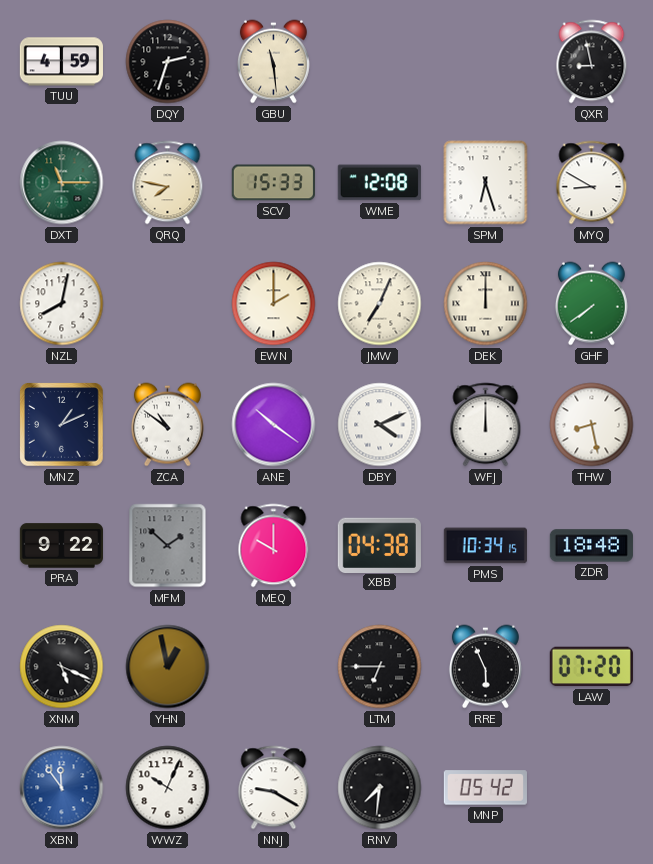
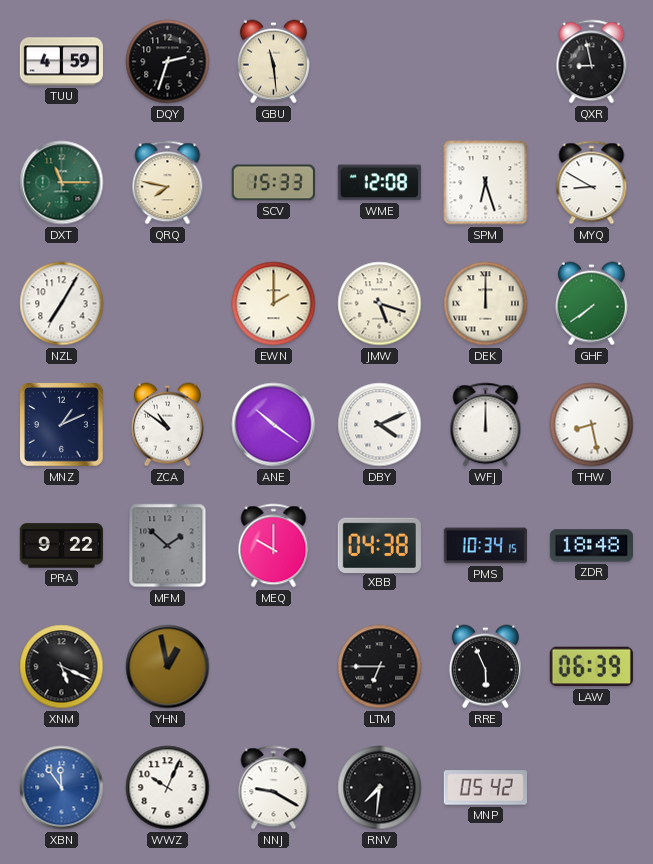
NZL: 8:02 -> 7:05
JMW: 7:04 -> 5:18
LAW: 07:20 -> 06:39
